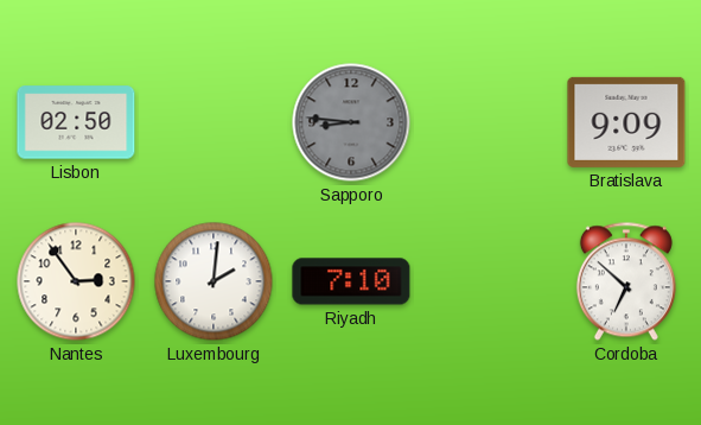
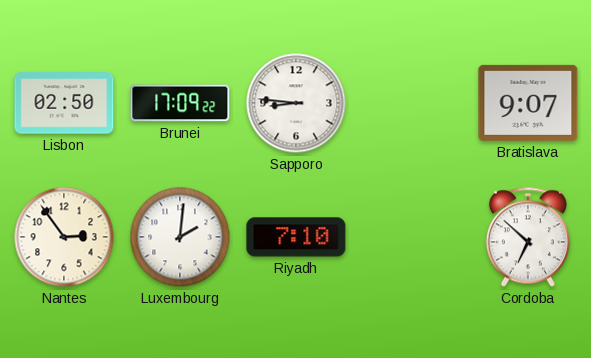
Brunei: none -> 17:09
Sapporo dial: grey -> white
Bratislava: 9:09 -> 9:07
